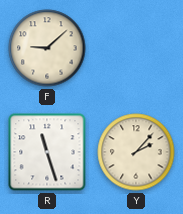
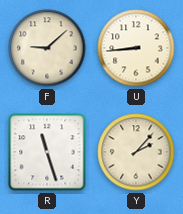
U: none -> 8:44
